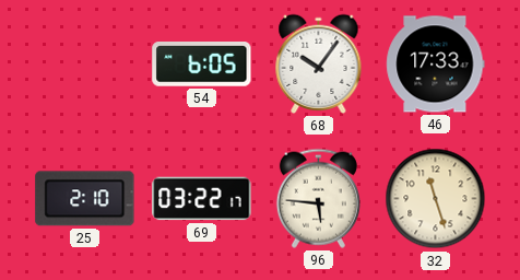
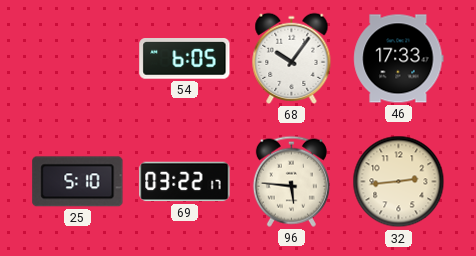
25: 2:10 -> 5:10
32: 11:27 -> 2:44
